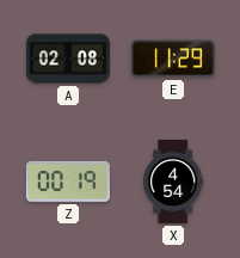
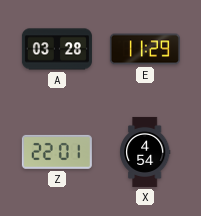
A: 02:08 -> 03:28
Z: 00:19 -> 22:01
